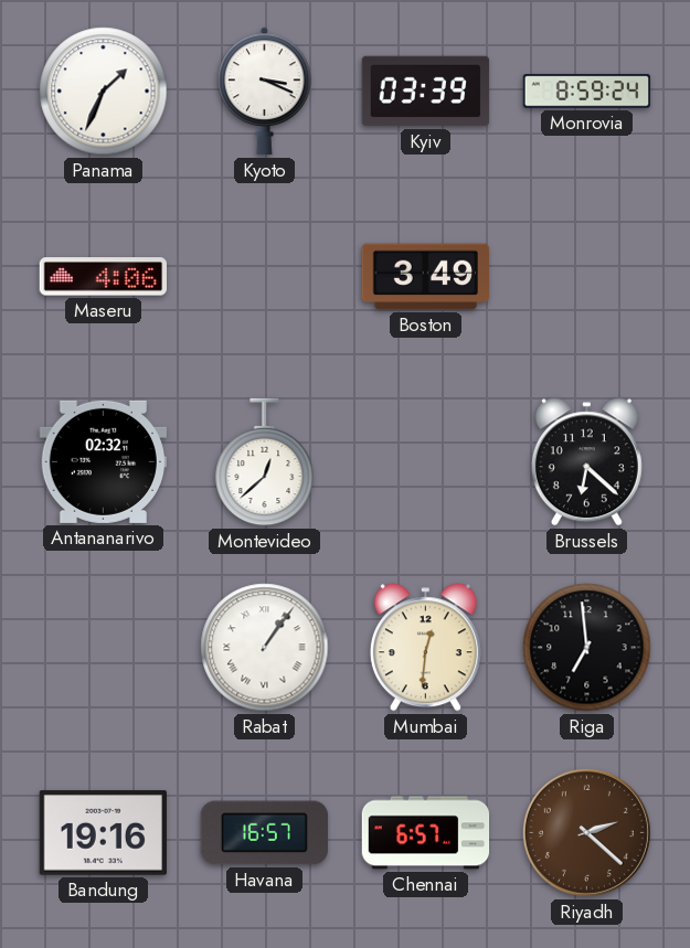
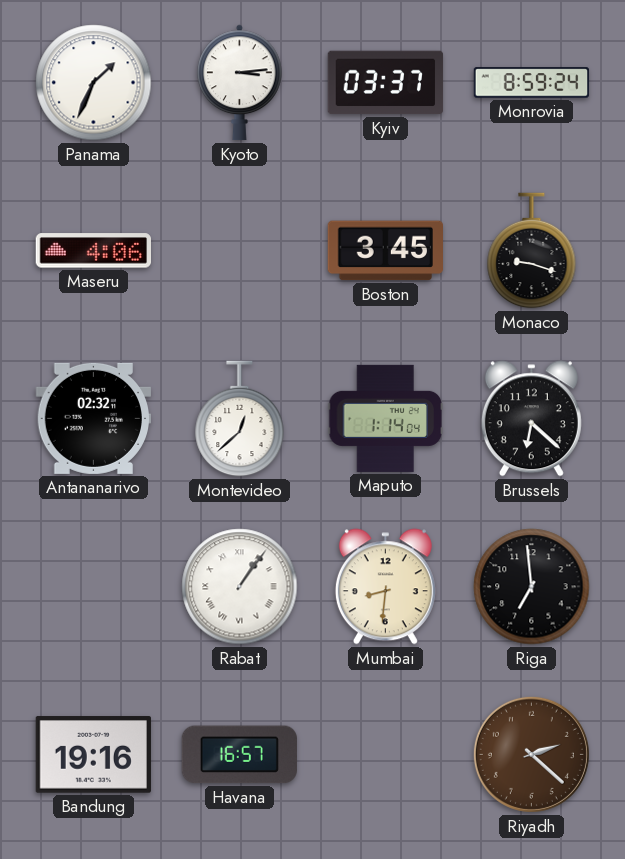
Kyoto: 3:19 -> 3:14
Kyiv: 03:39 -> 03:37
Boston: 3:49 -> 3:45
Monaco: none -> 9:18
Maputo: none -> 1:14
Mumbai: 12:31 -> 8:31
Chennai: 6:57 -> none
